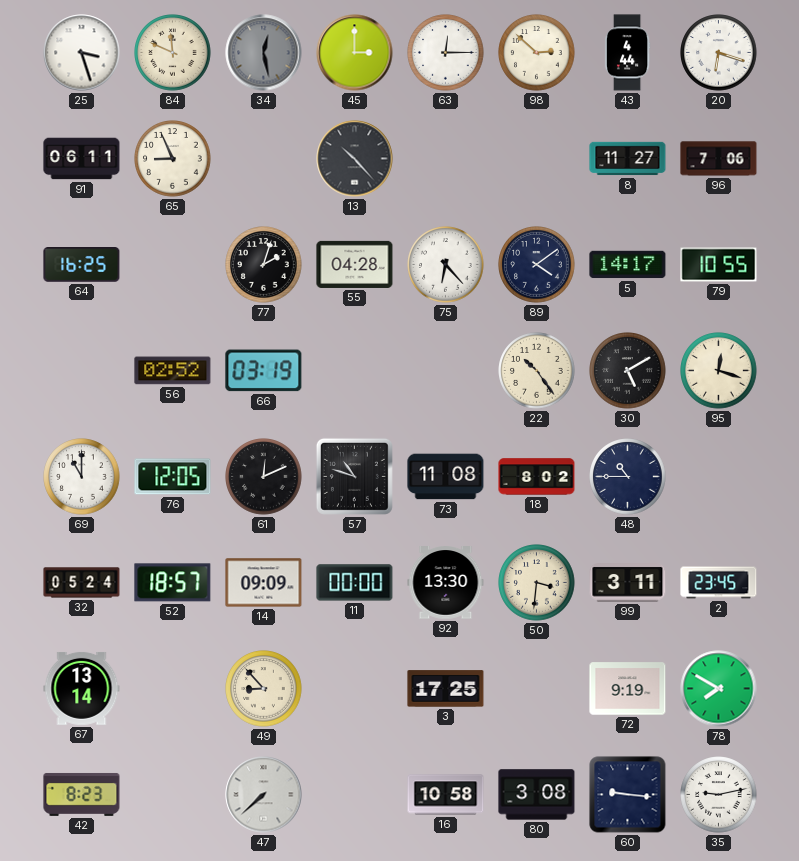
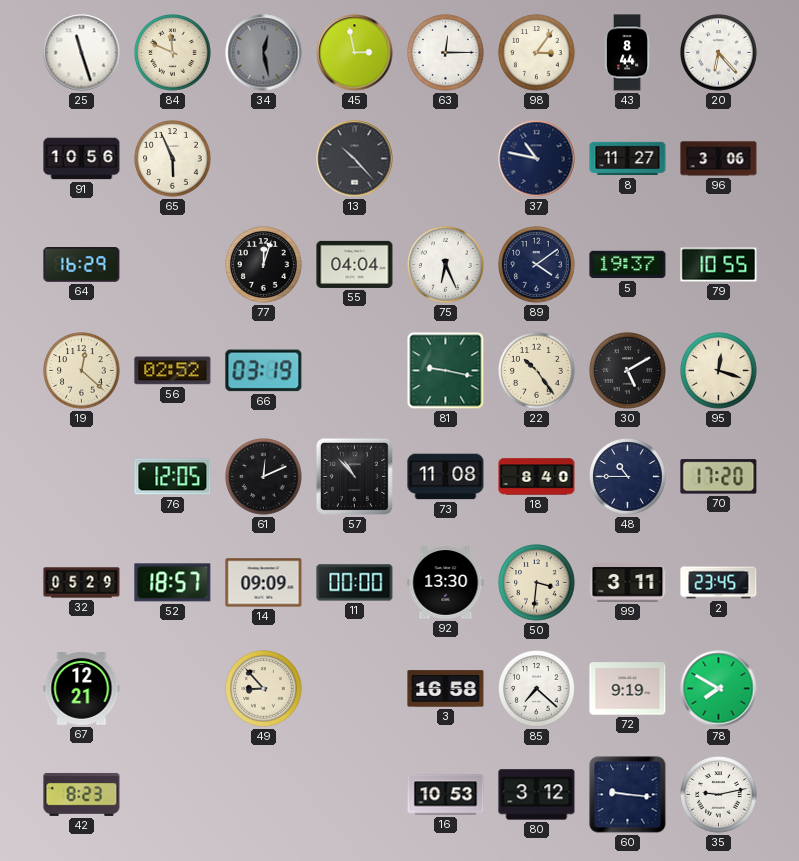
25: 3:27 -> 11:27
45: 3:00 -> 2:58
98: 2:52 -> 3:06
43: 4:44 -> 8:44
20: 6:18 -> 6:23
91: 06:11 -> 10:56
65: 8:56 -> 5:56
37: none -> 10:47
96: 7:06 -> 3:06
64: 16:25 -> 16:29
77: 2:03 -> 12:03
55: 04:28 -> 04:04
75: 6:23 -> 6:26
5: 14:17 -> 19:37
19: none -> 12:22
81: none -> 9:17
69: 11:00 -> none
57: 10:48 -> 10:53
18: 8:02 -> 8:40
70: none -> 17:20
32: 05:24 -> 05:29
67: 13:14 -> 12:21
3: 17:25 -> 16:58
85: none -> 7:22
47: 7:38 -> none
16: 10:58 -> 10:53
80: 3:08 -> 3:12
